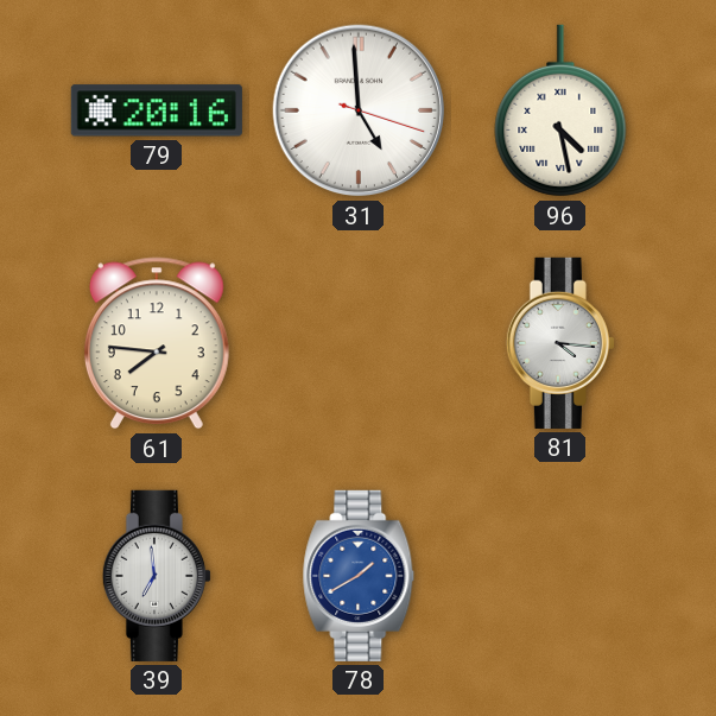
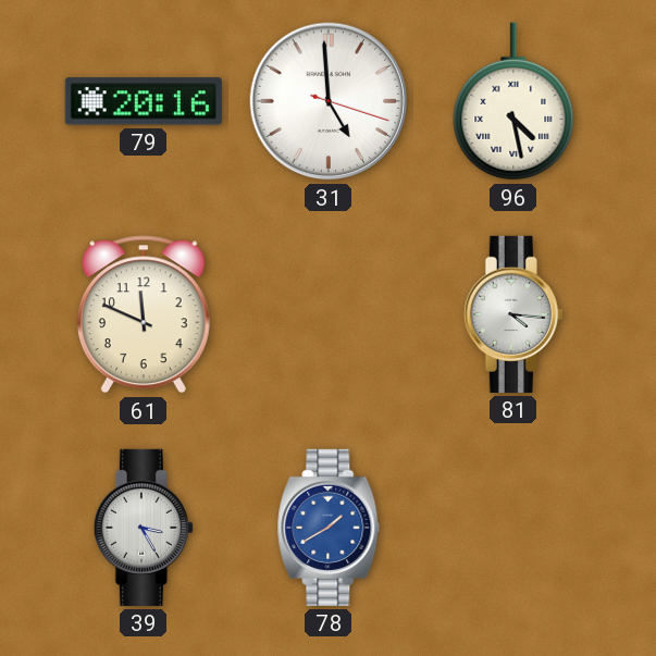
61: 7:46 -> 11:49
39: 6:59 -> 3:25
